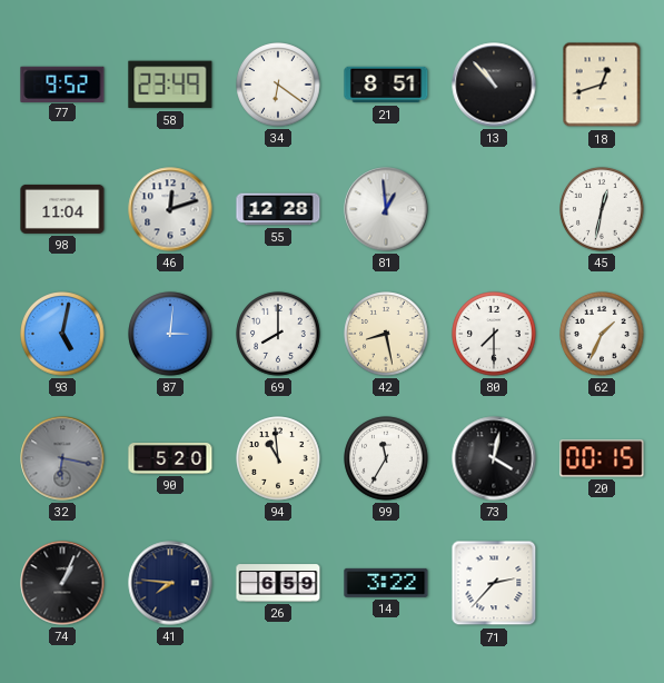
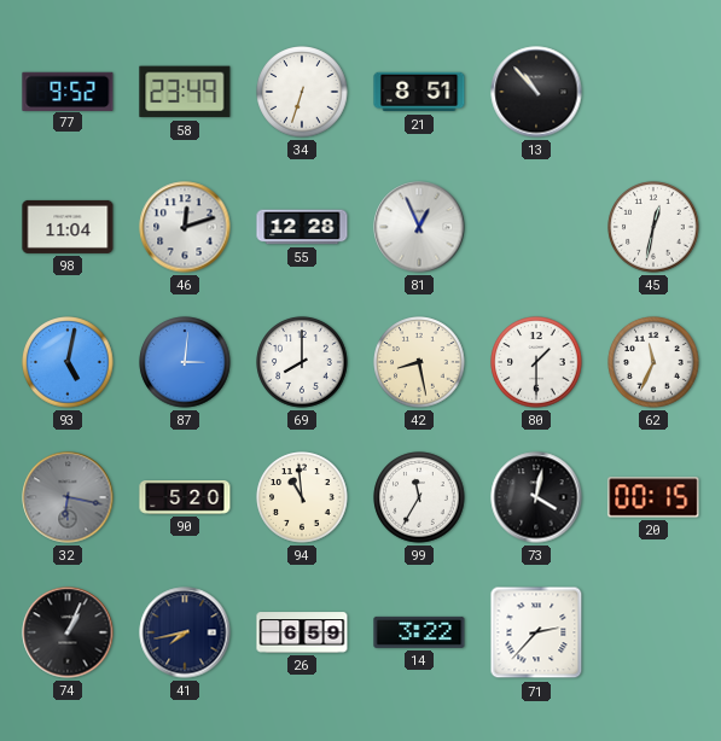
34: 6:21 -> 6:33
18: 12:42 -> none
81: 12:59 -> 12:56
80: 7:30 -> 1:30
62: 1:34 -> 11:34
41: 7:46 -> 7:43
